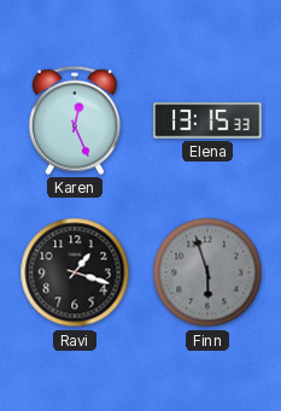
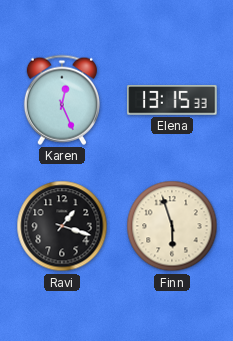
Finn dial: grey -> cream
